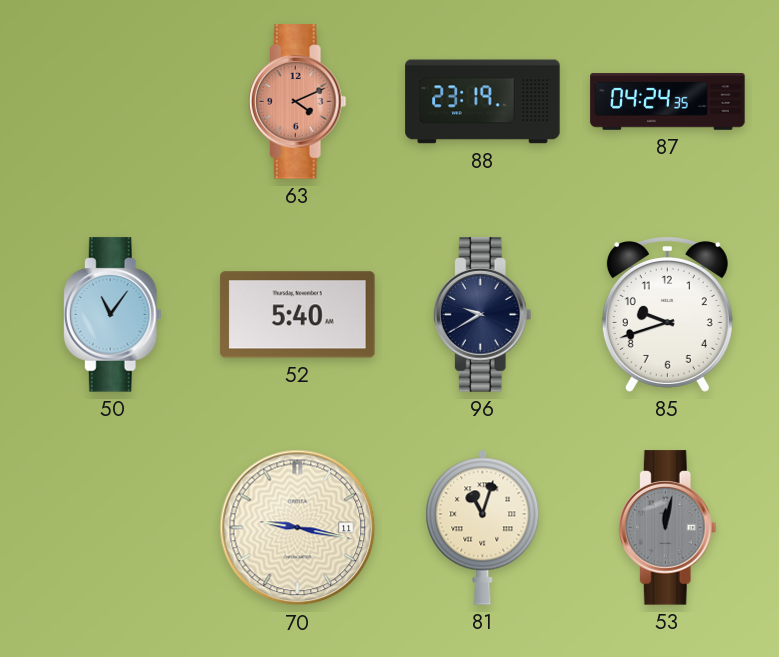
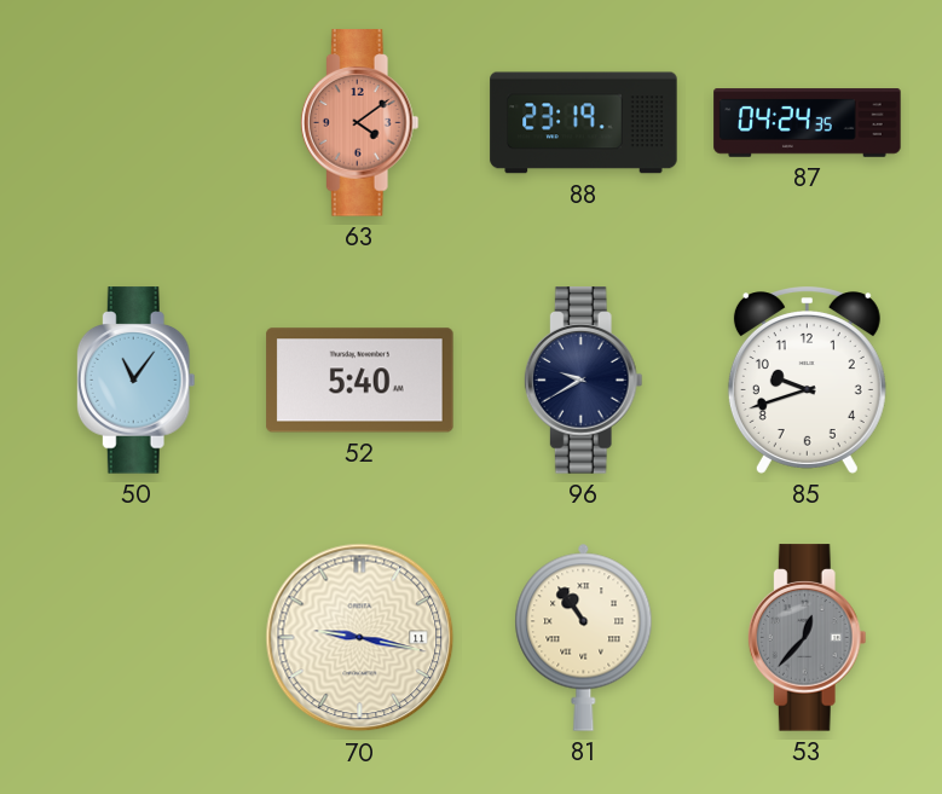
63: 4:11 -> 4:09
81: 11:03 -> 10:54
53: 12:02 -> 12:37
